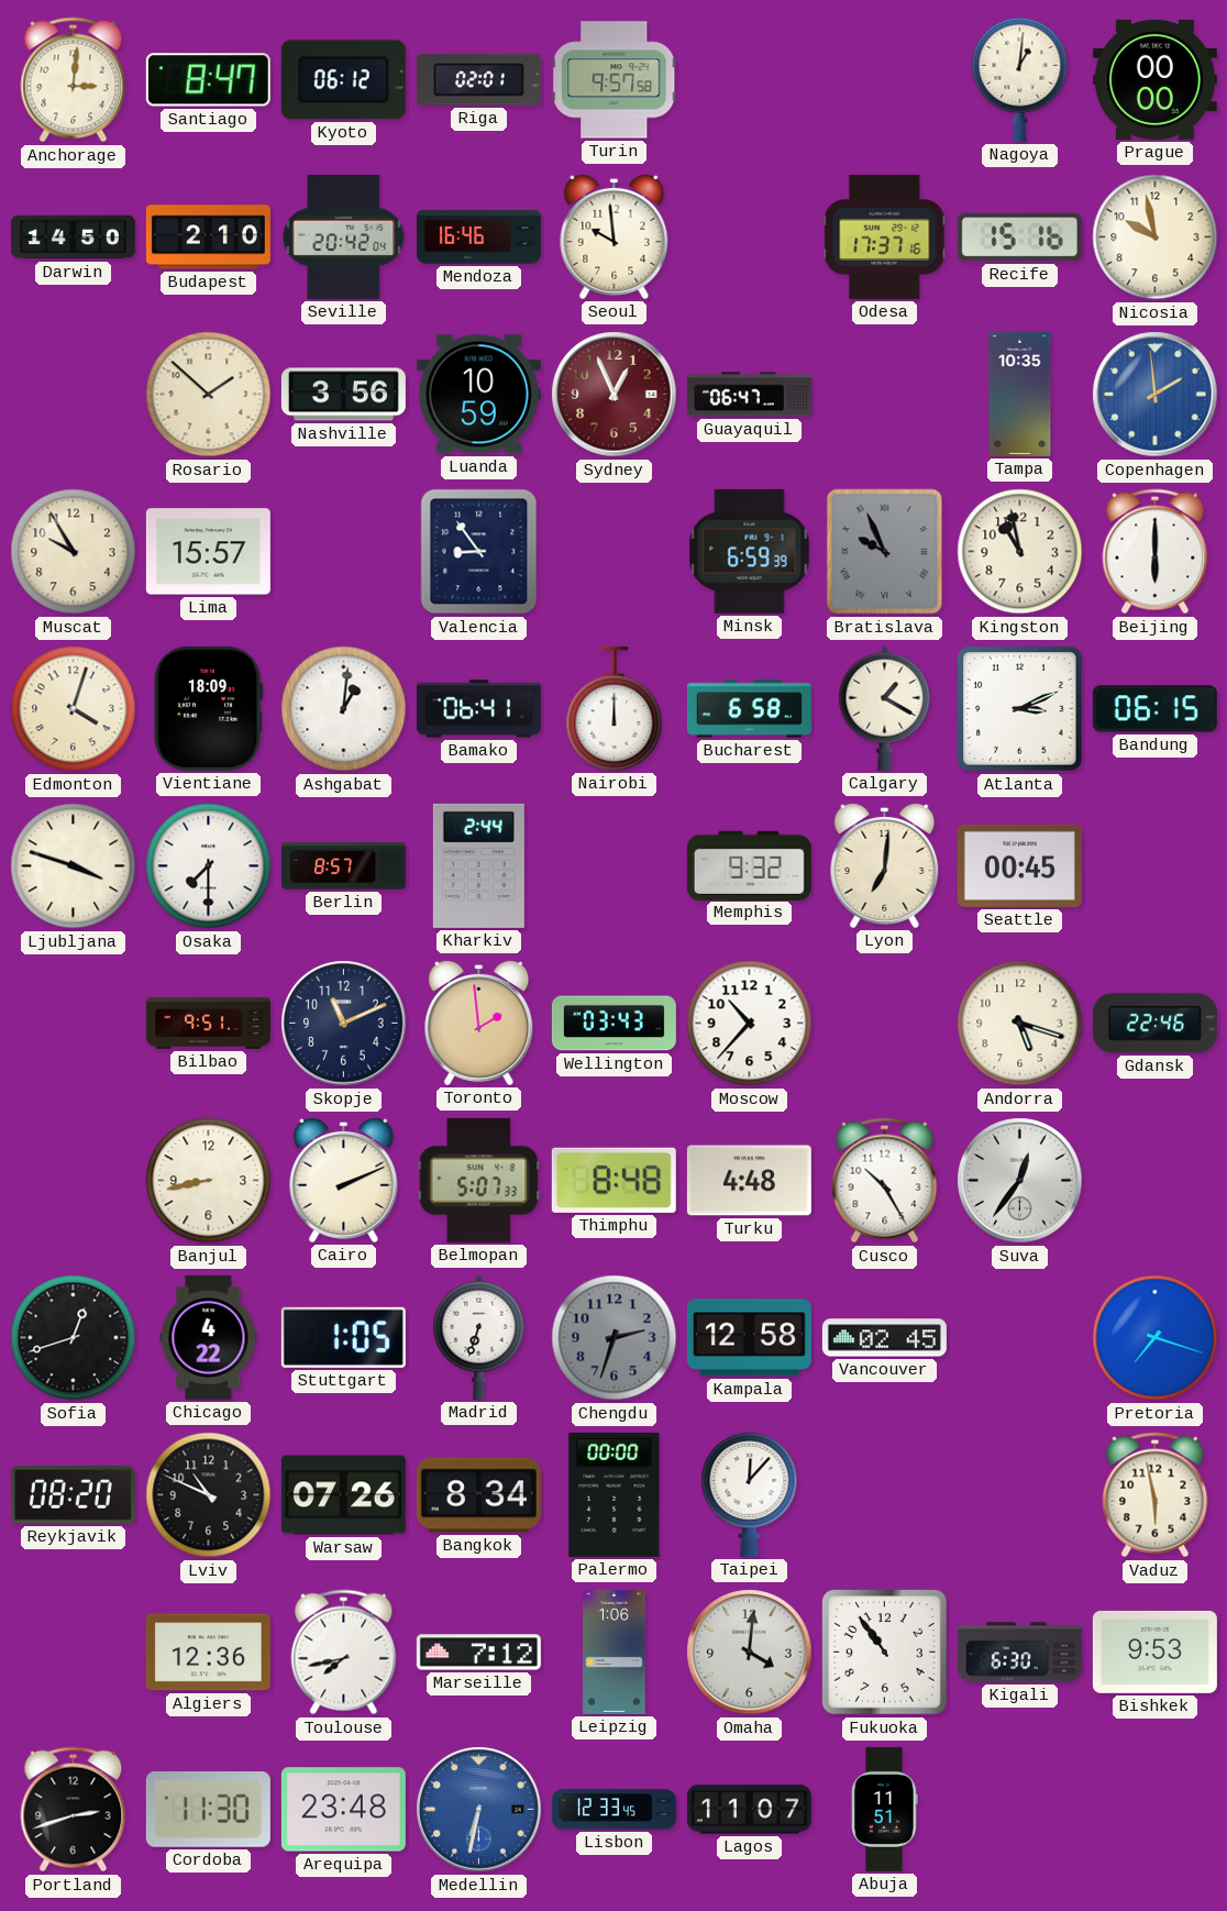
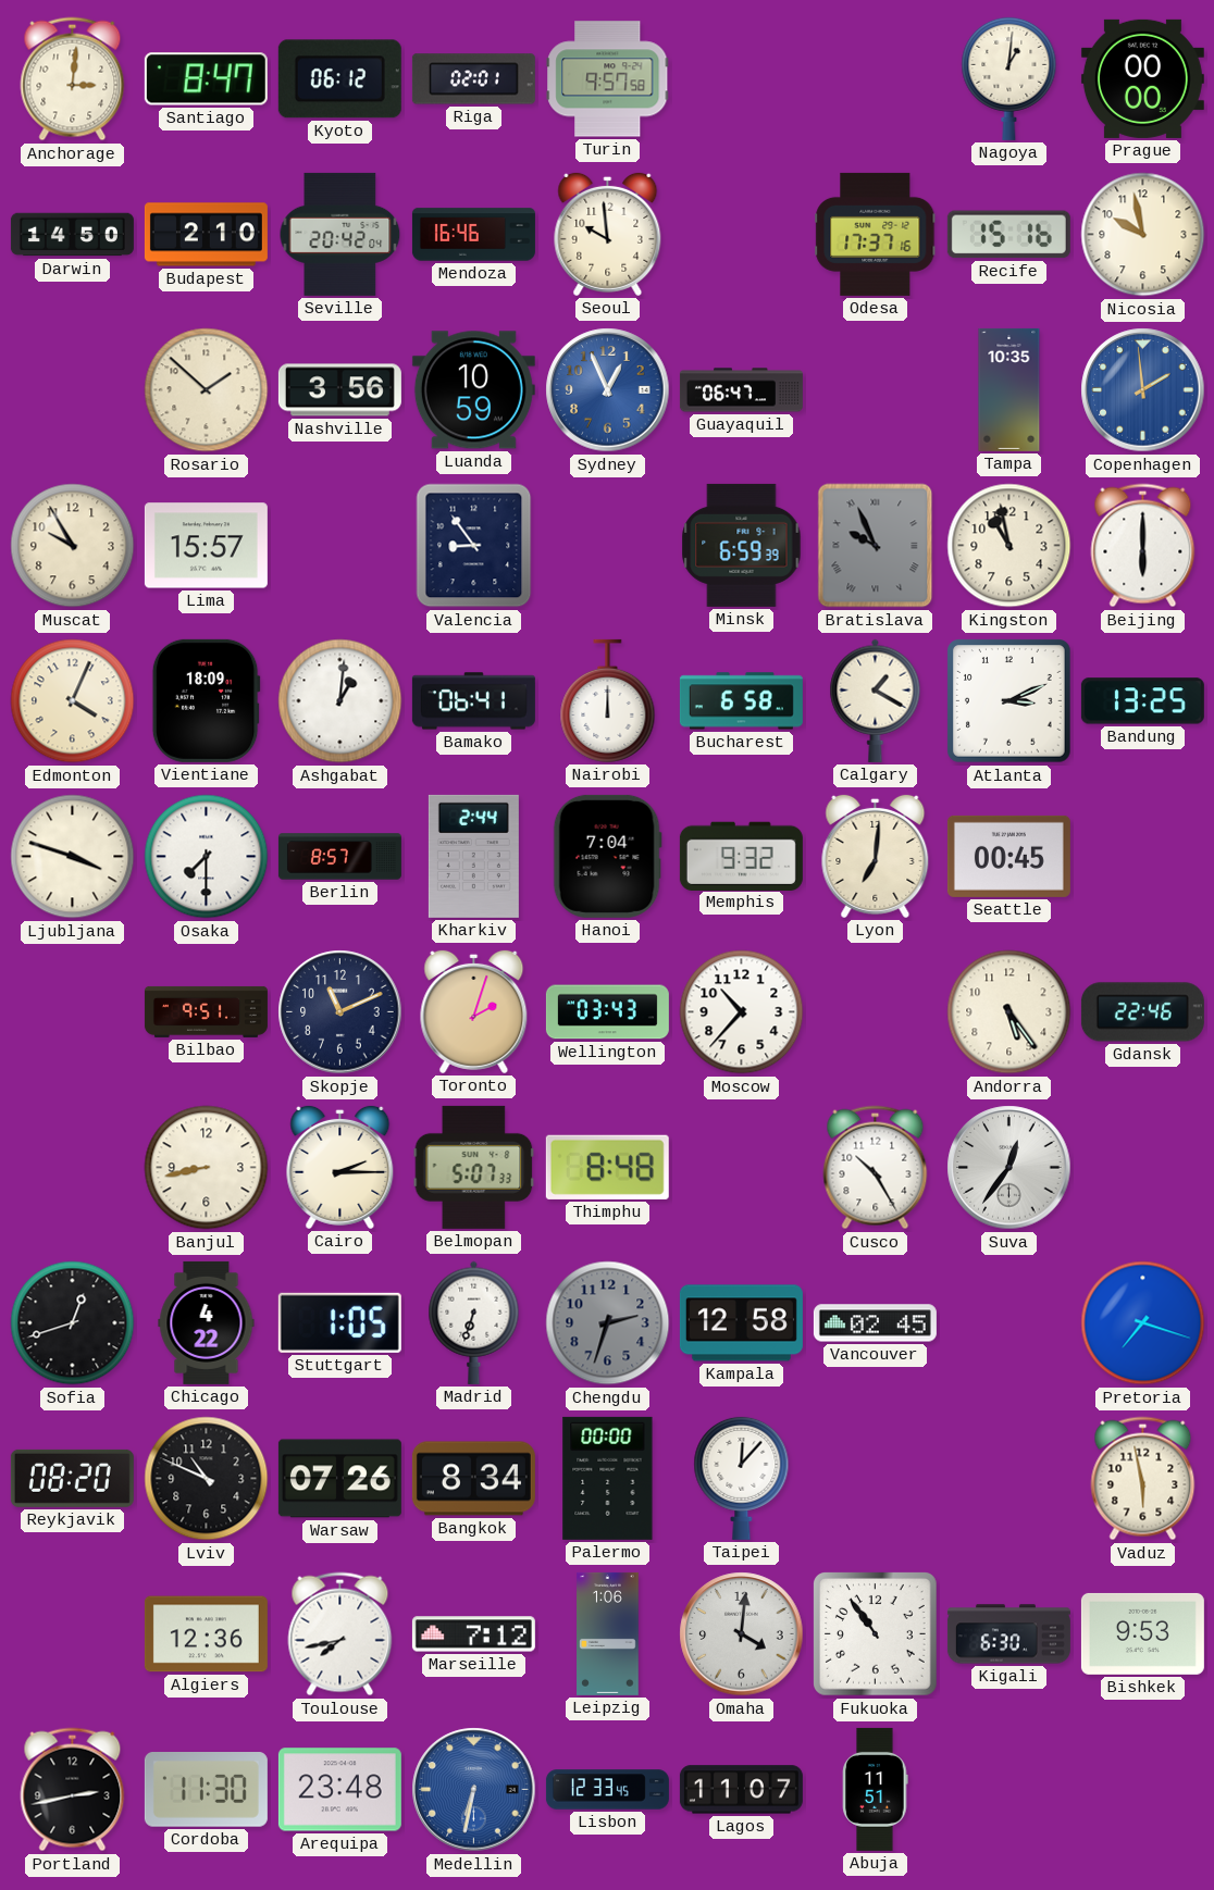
Sydney dial: burgundy -> blue
Edmonton: 4:03 -> 4:04
Bandung: 06:15 -> 13:25
Hanoi: none -> 7:04
Toronto: 1:59 -> 2:03
Andorra: 5:18 -> 5:24
Cairo: 2:11 -> 2:15
Turku: 4:48 -> none
Portland: 2:42 -> 2:43
